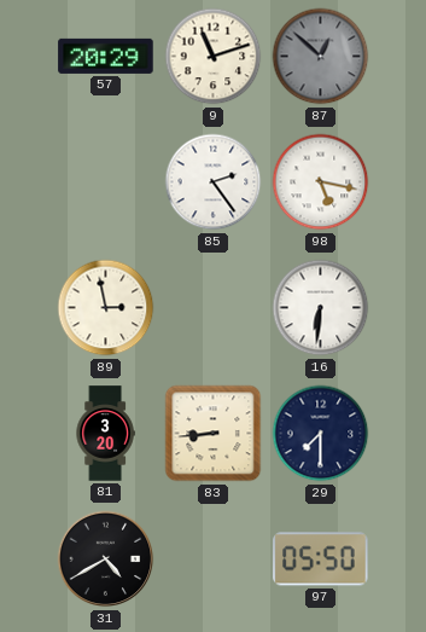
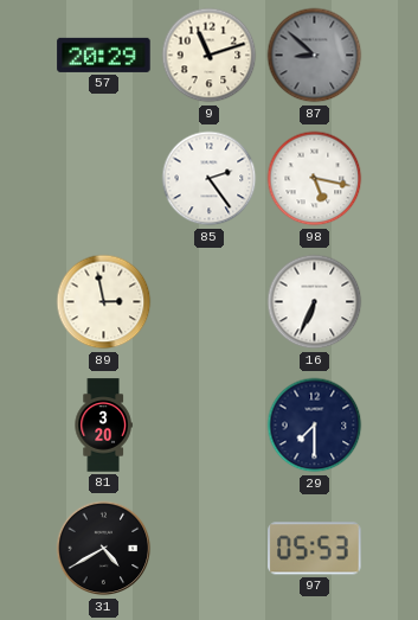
87: 12:52 -> 8:52
16: 6:31 -> 6:34
83: 8:44 -> none
97: 05:50 -> 05:53
